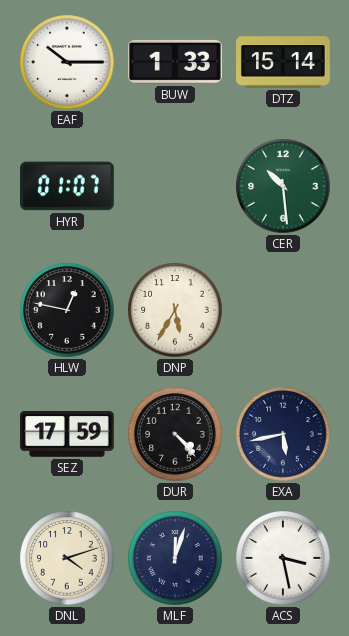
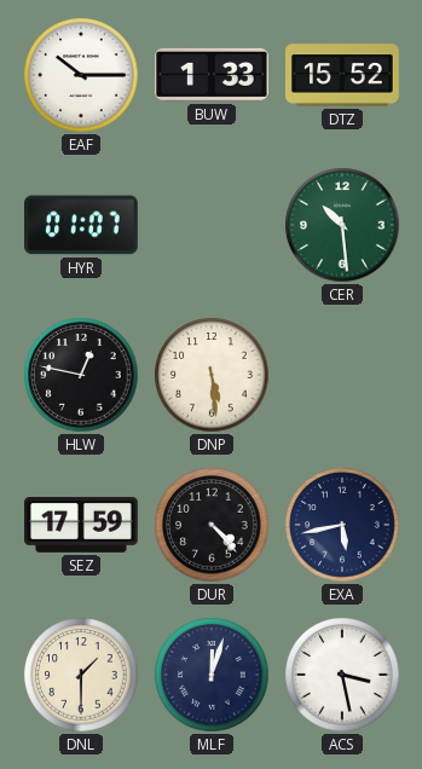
DTZ: 15:14 -> 15:52
DNP: 5:35 -> 5:29
DNL: 4:12 -> 1:30
